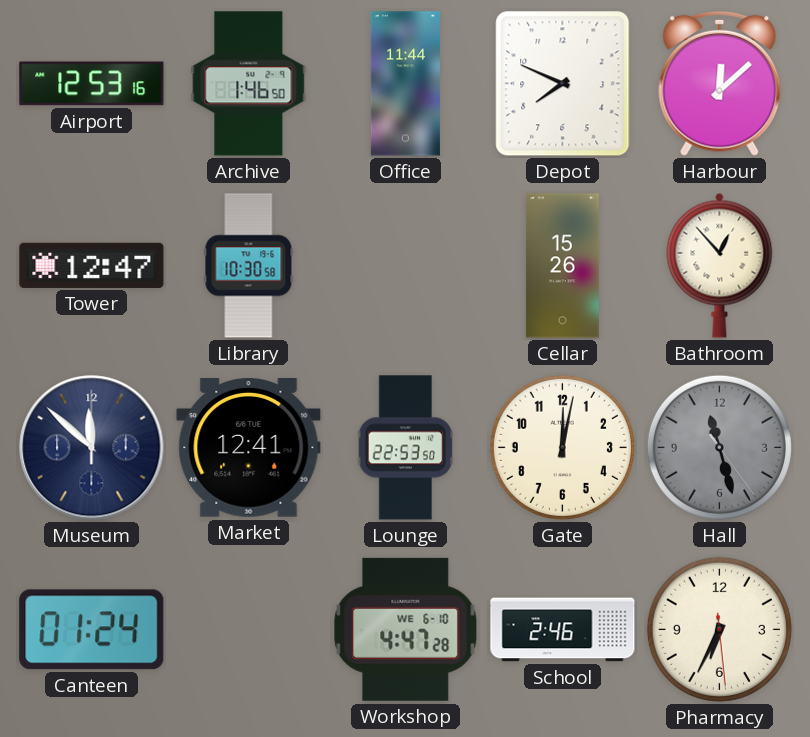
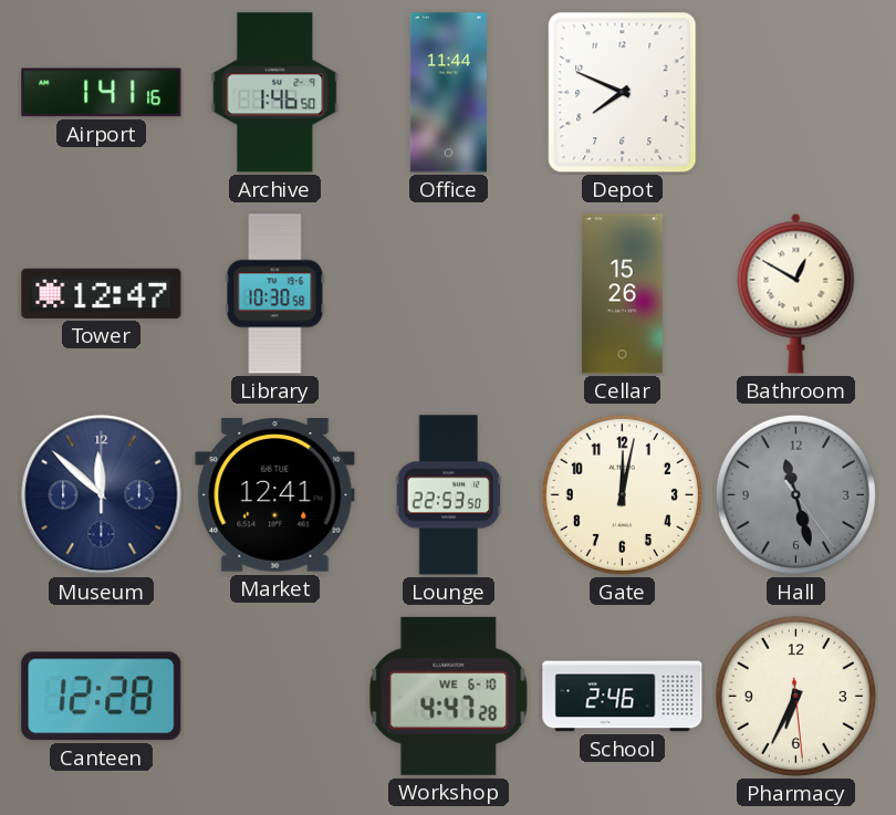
Airport: 12:53 -> 1:41
Harbour: 12:08 -> none
Bathroom: 12:53 -> 12:50
Canteen: 01:24 -> 12:28
